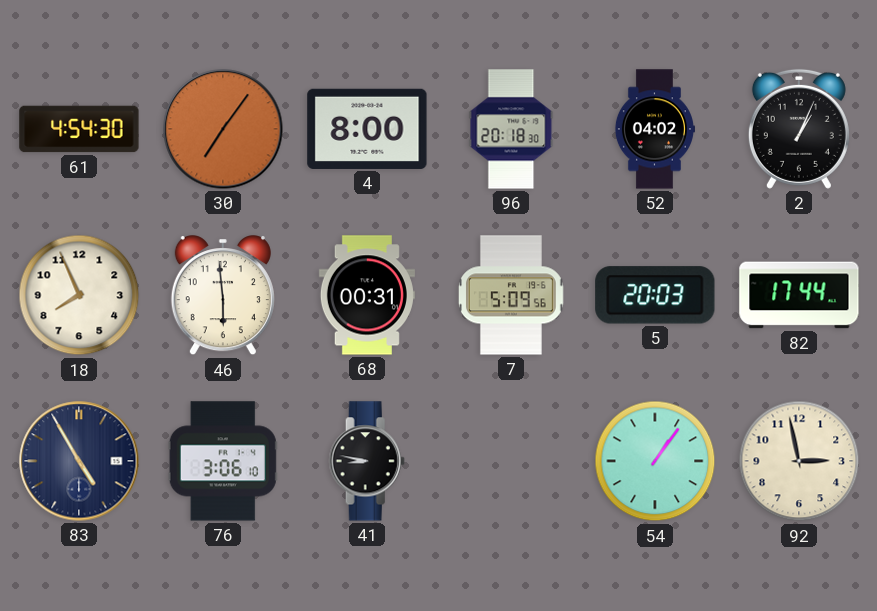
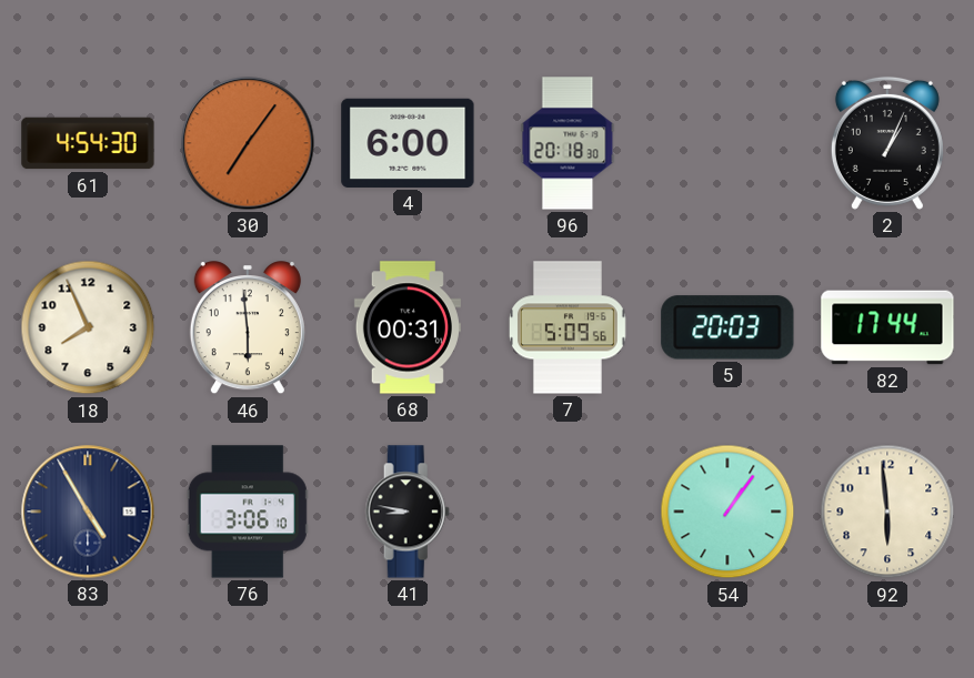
4: 8:00 -> 6:00
52: 04:02 -> none
92: 2:58 -> 5:59
